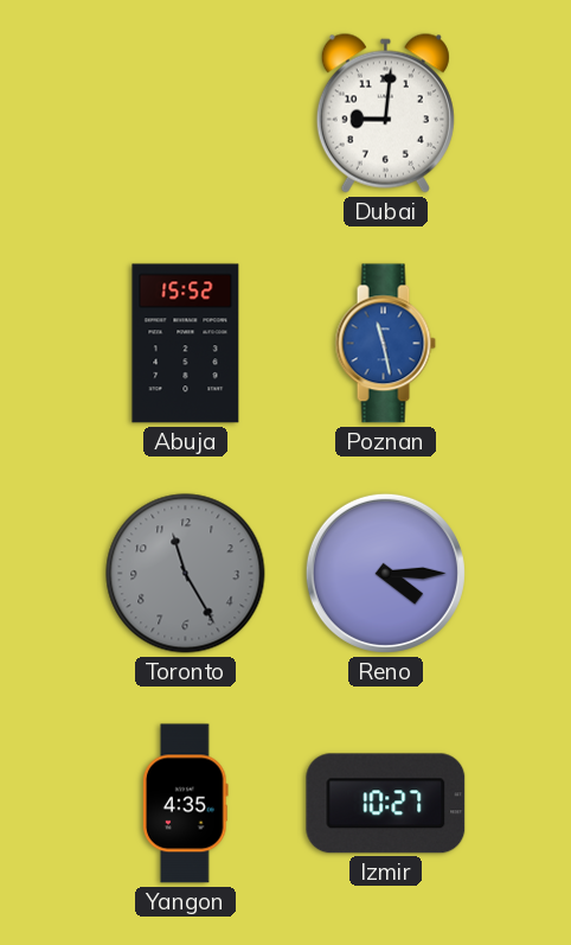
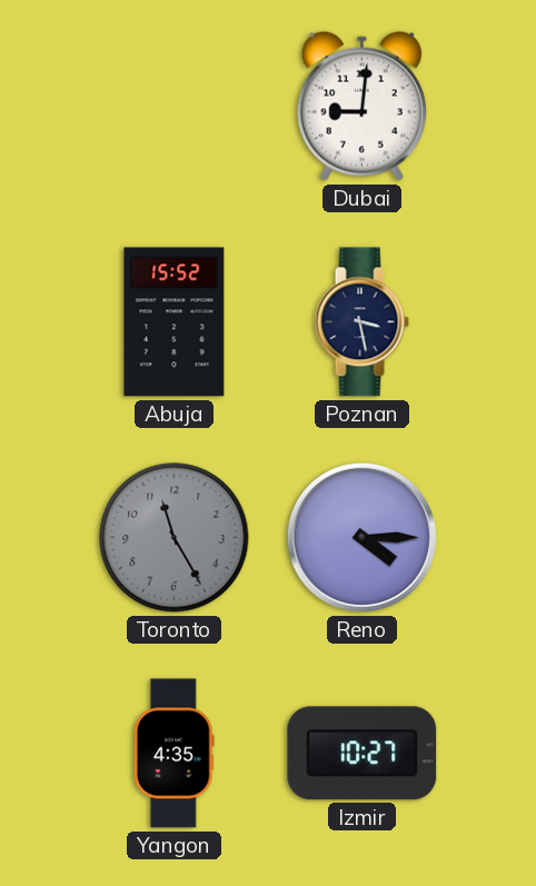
Poznan: 11:28 -> 3:28
Poznan dial: blue -> navy
